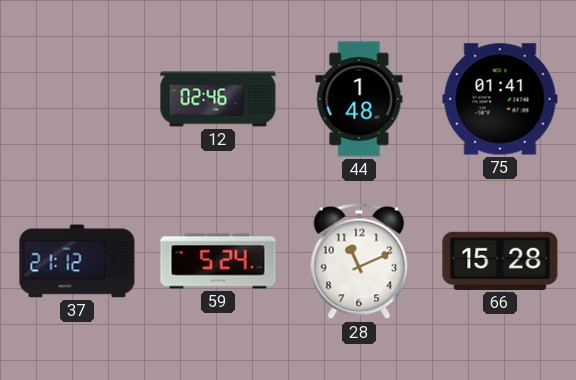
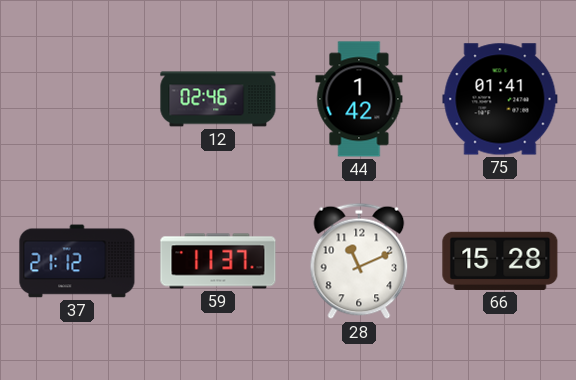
44: 1:48 -> 1:42
59: 5:24 -> 11:37
